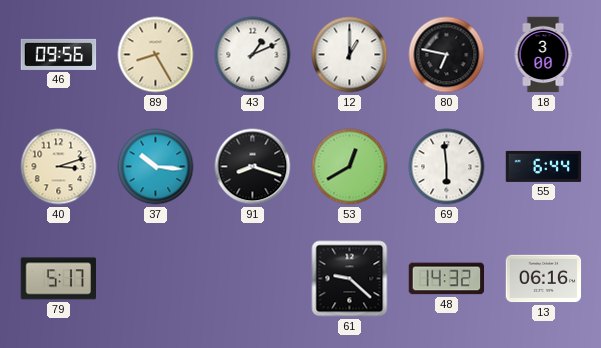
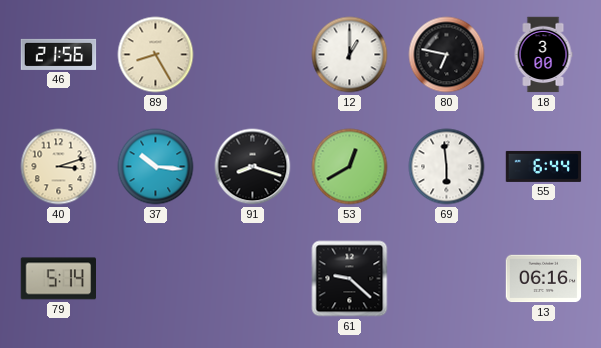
46: 09:56 -> 21:56
43: 1:11 -> none
79: 5:17 -> 5:14
48: 14:32 -> none
